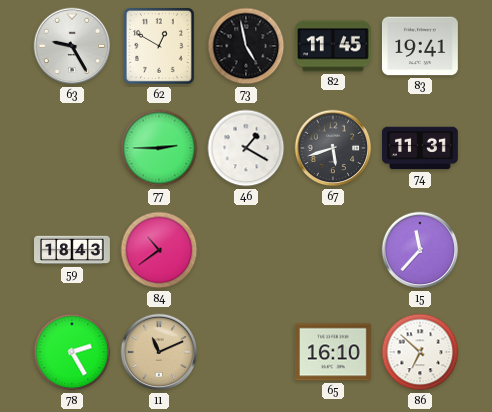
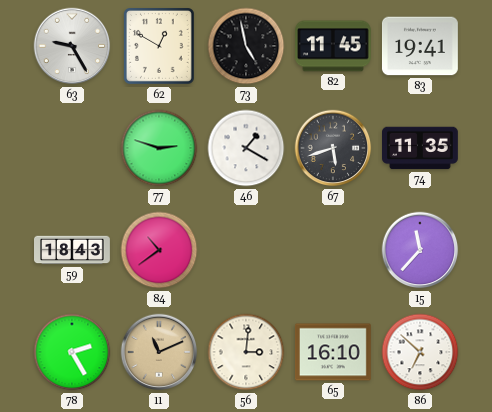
77: 2:45 -> 2:48
74: 11:31 -> 11:35
56: none -> 3:01
